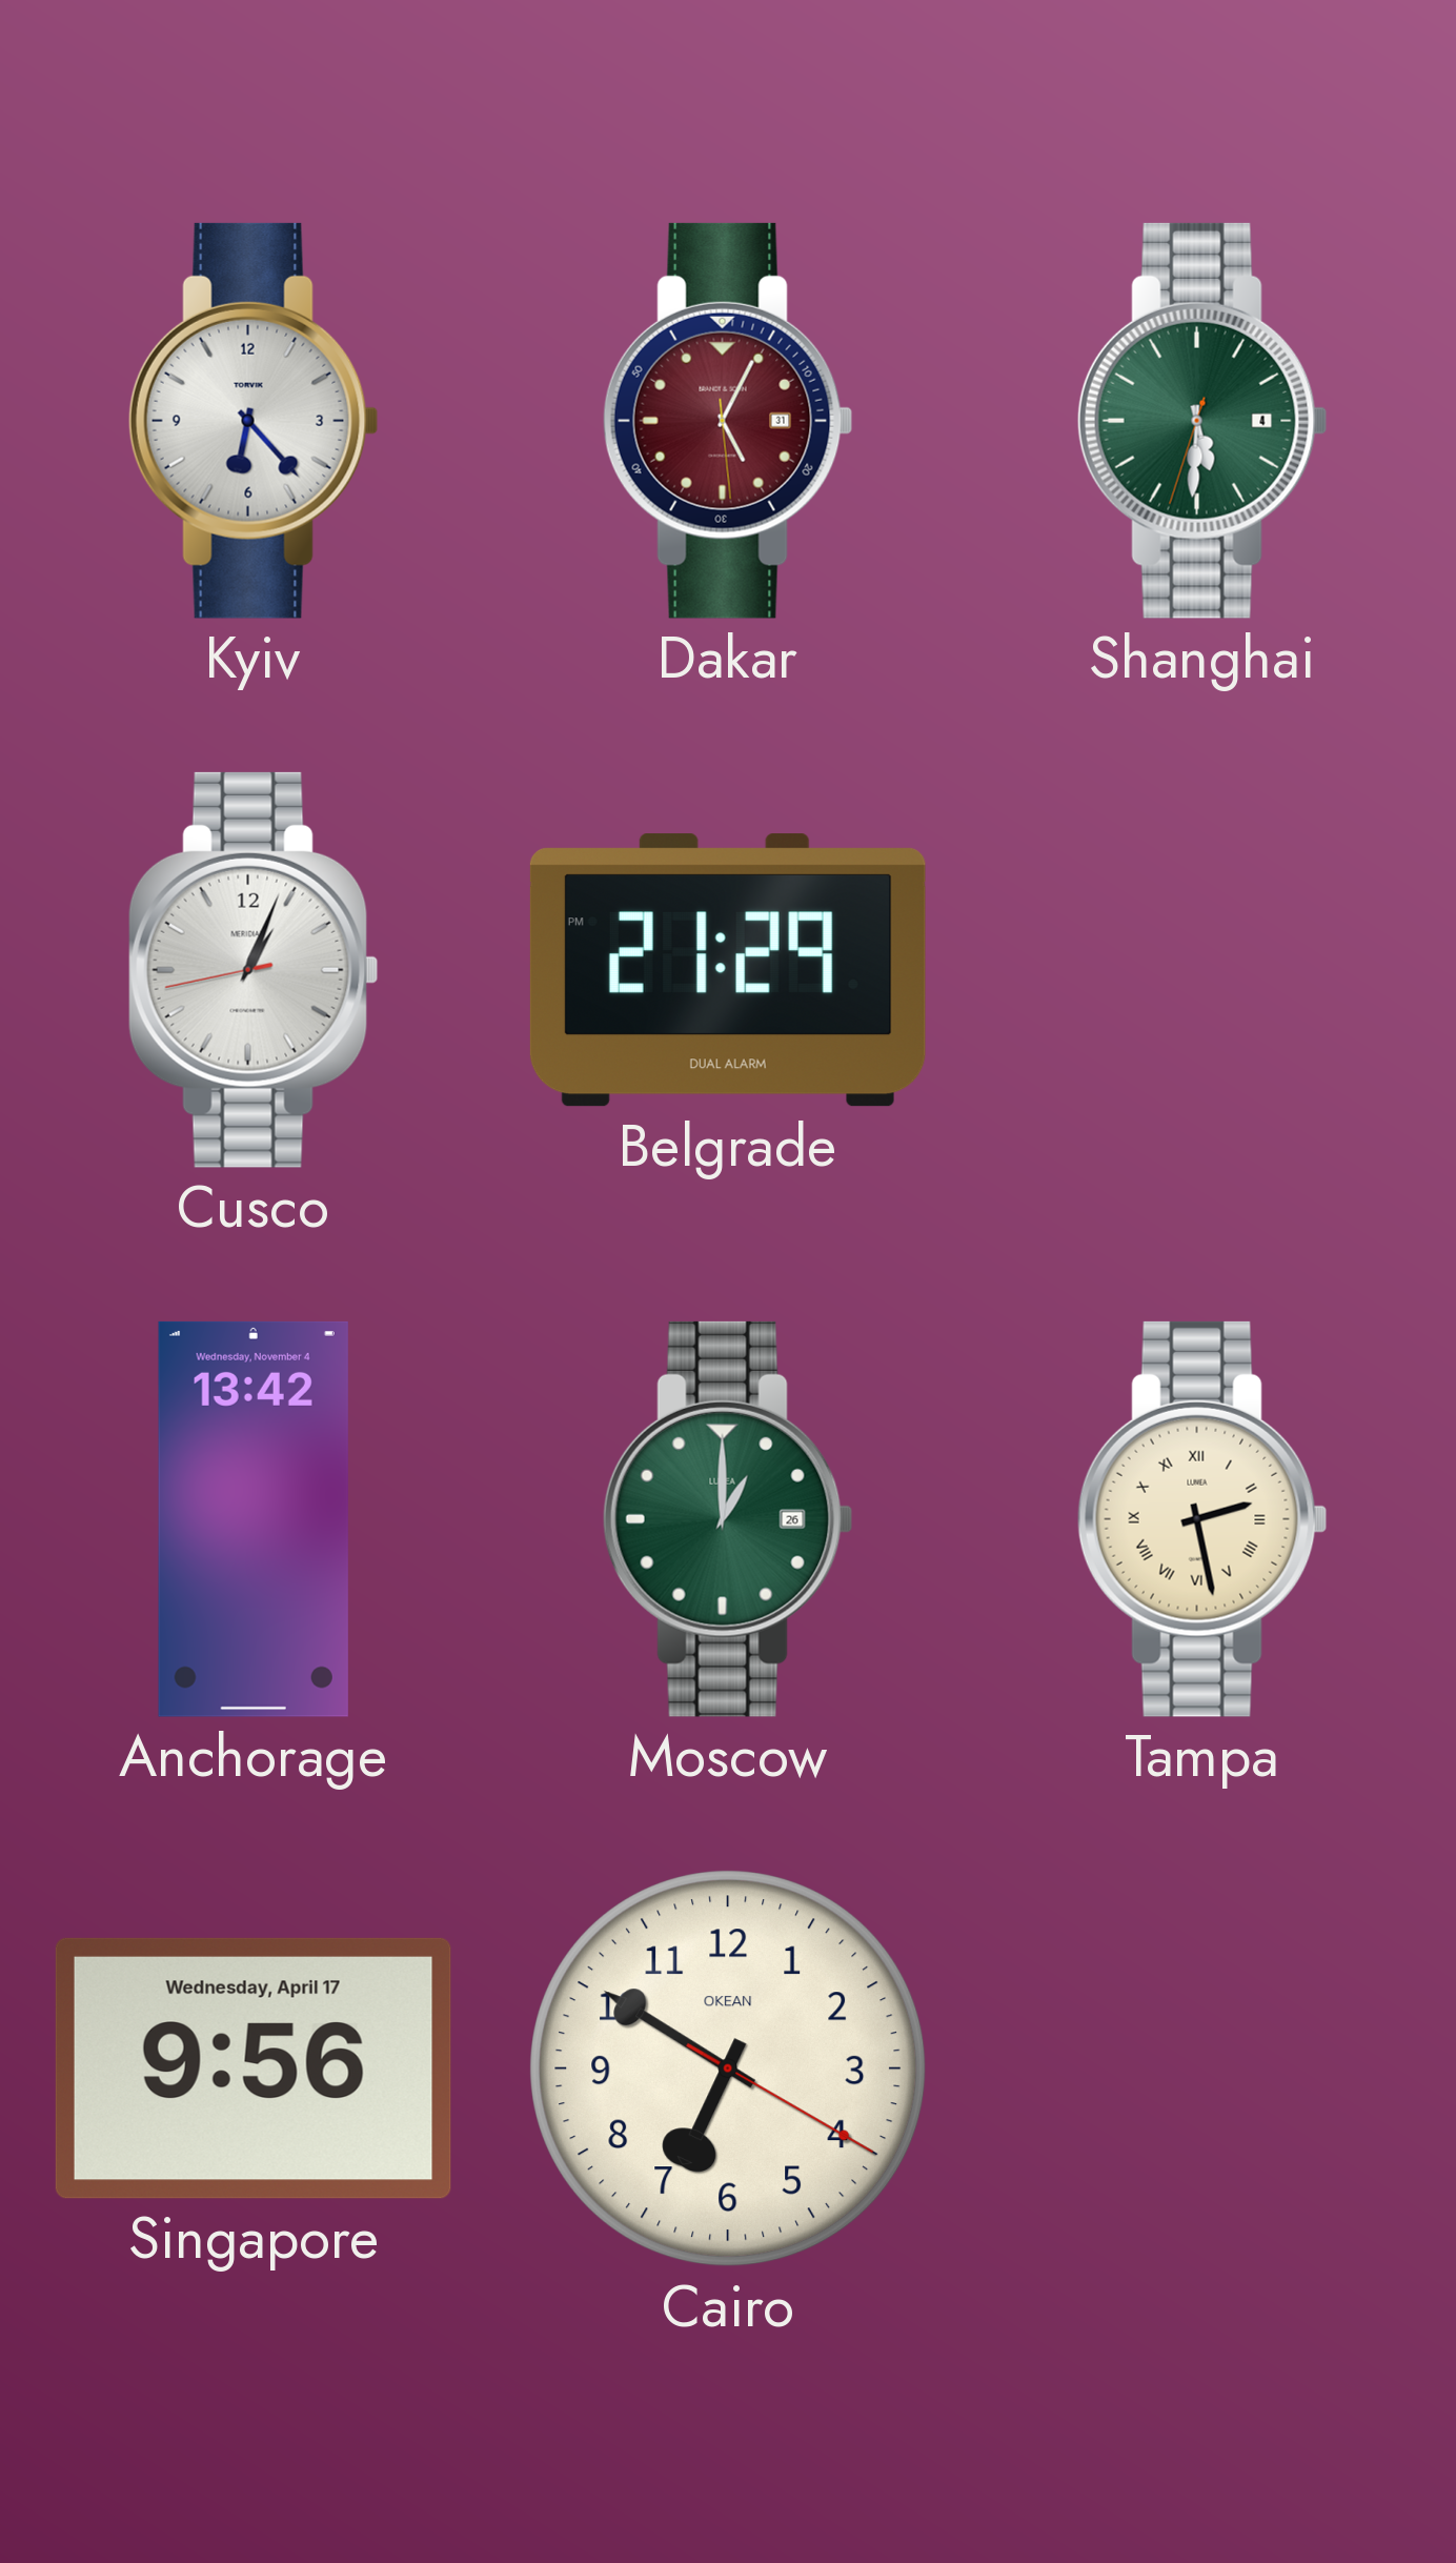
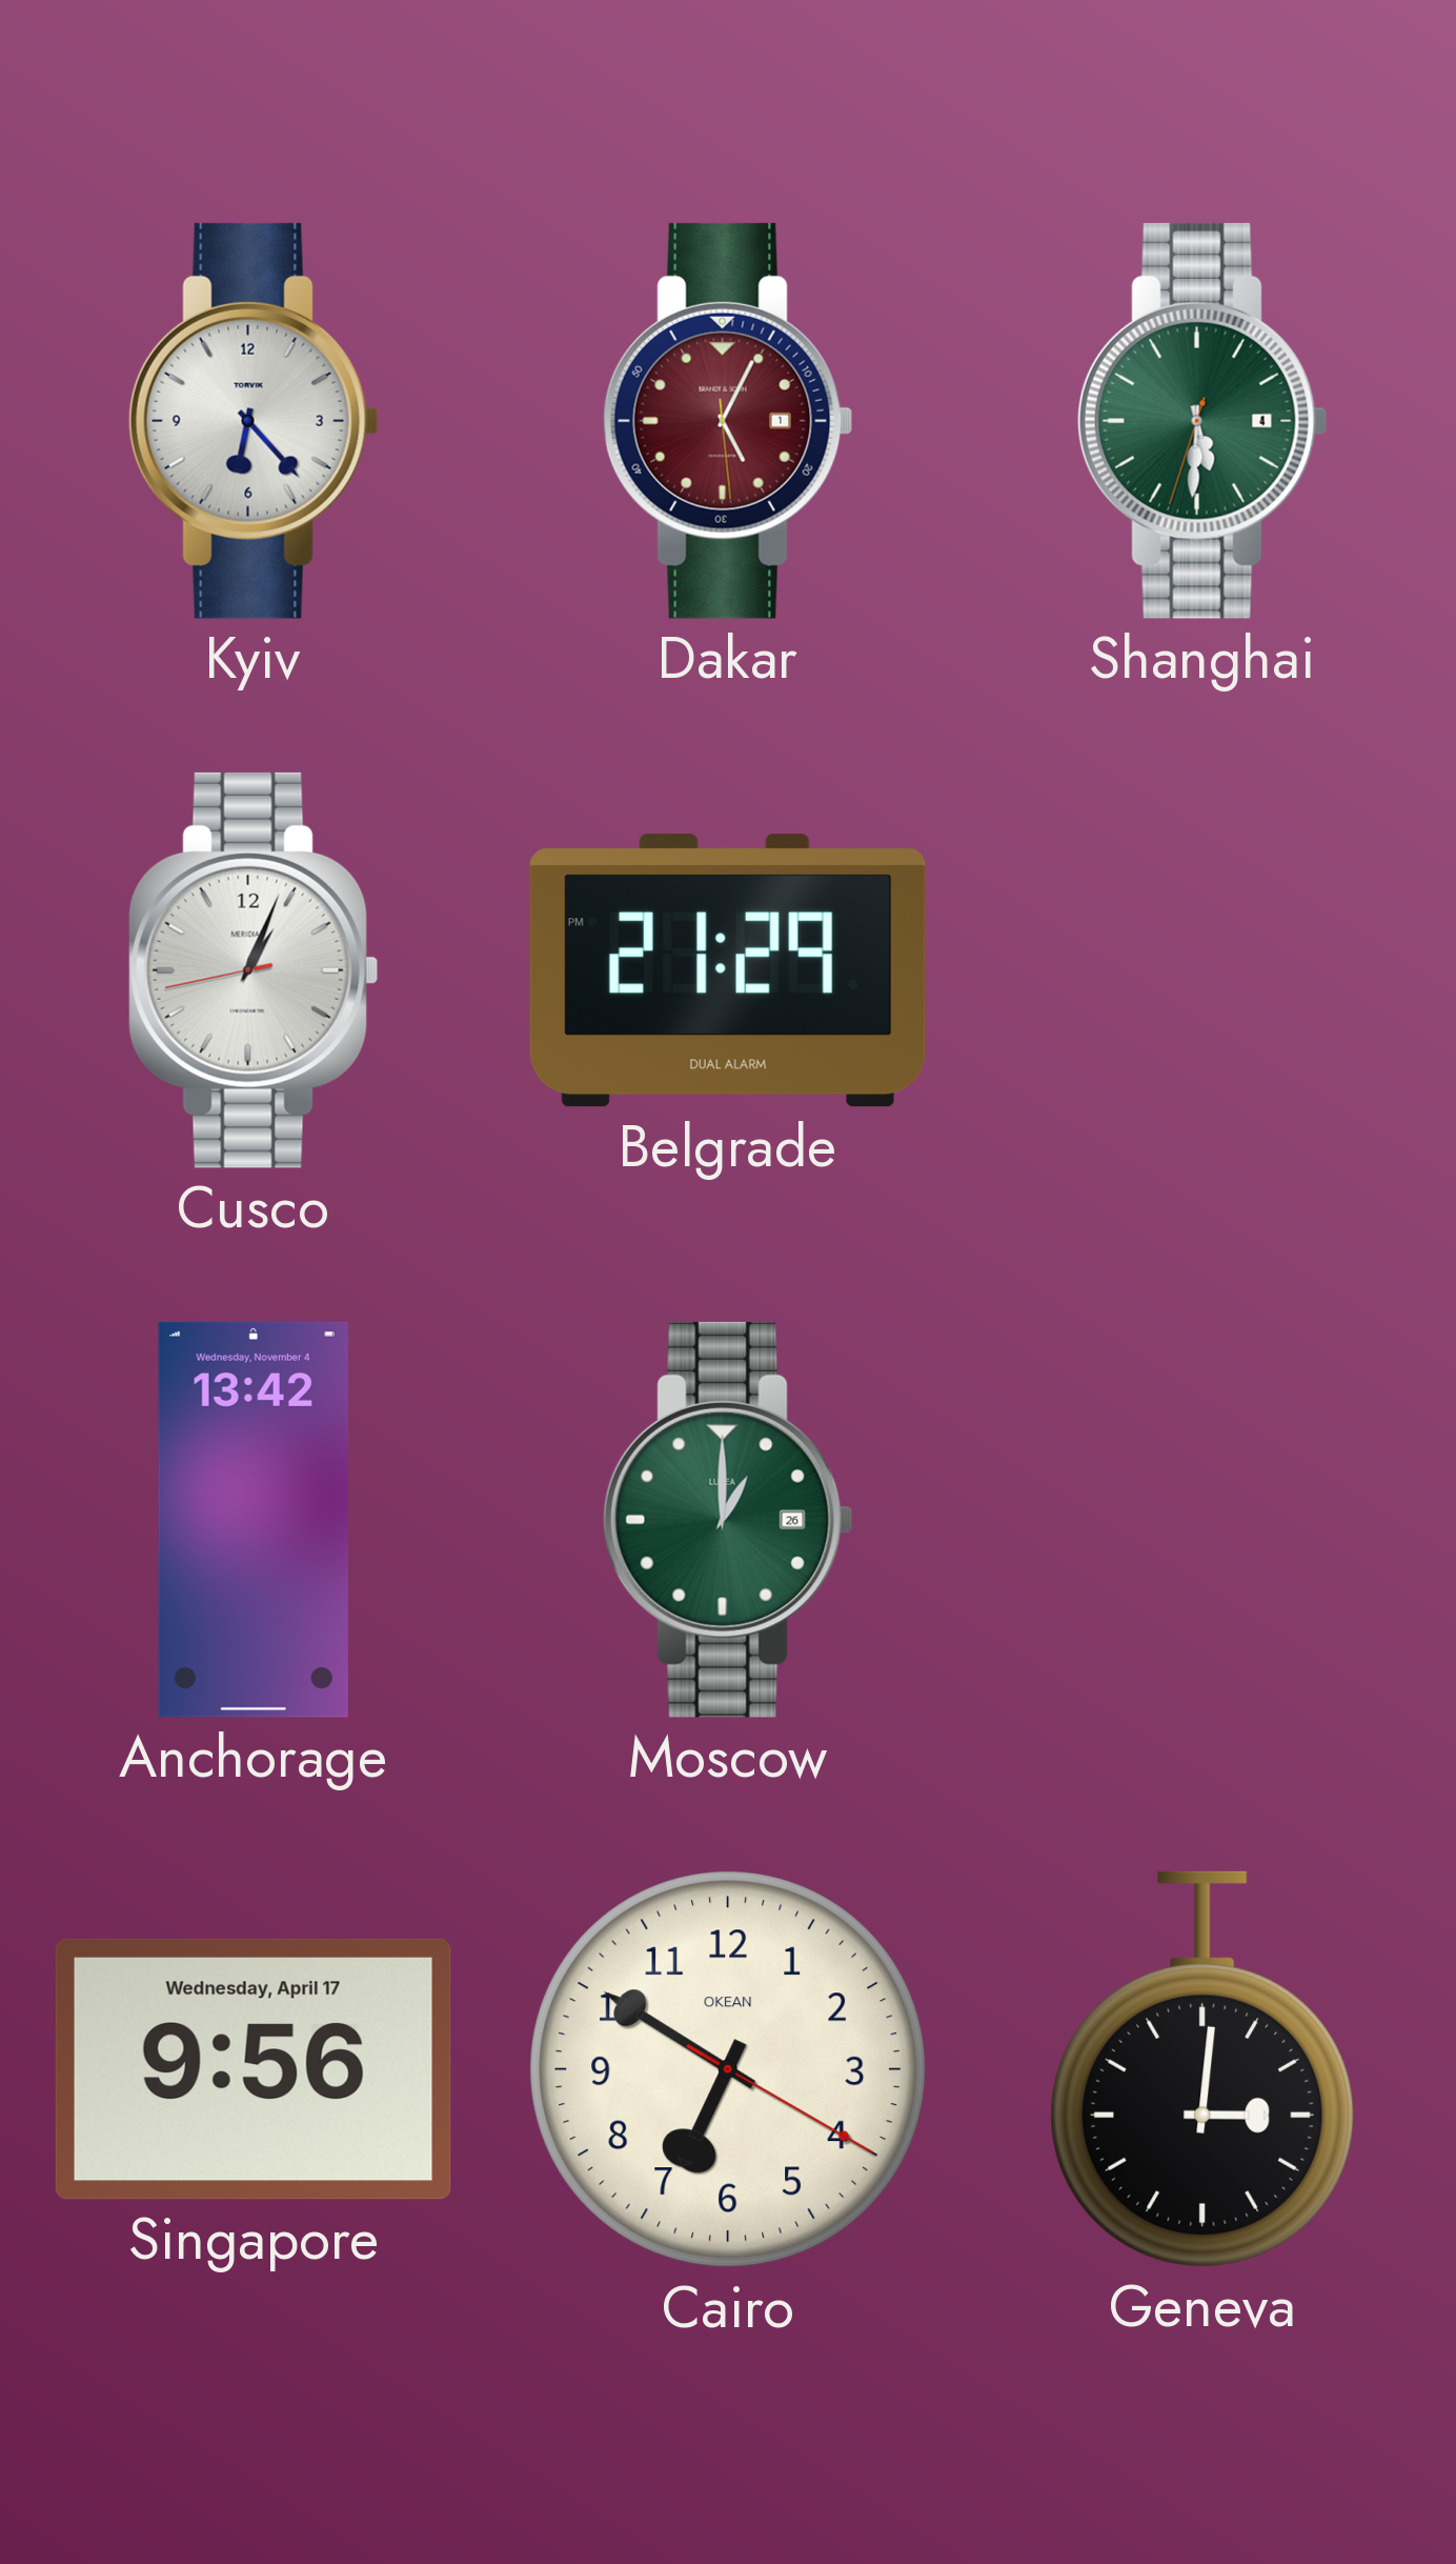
Dakar date: 31 -> 1
Tampa: 2:28 -> none
Geneva: none -> 3:01
